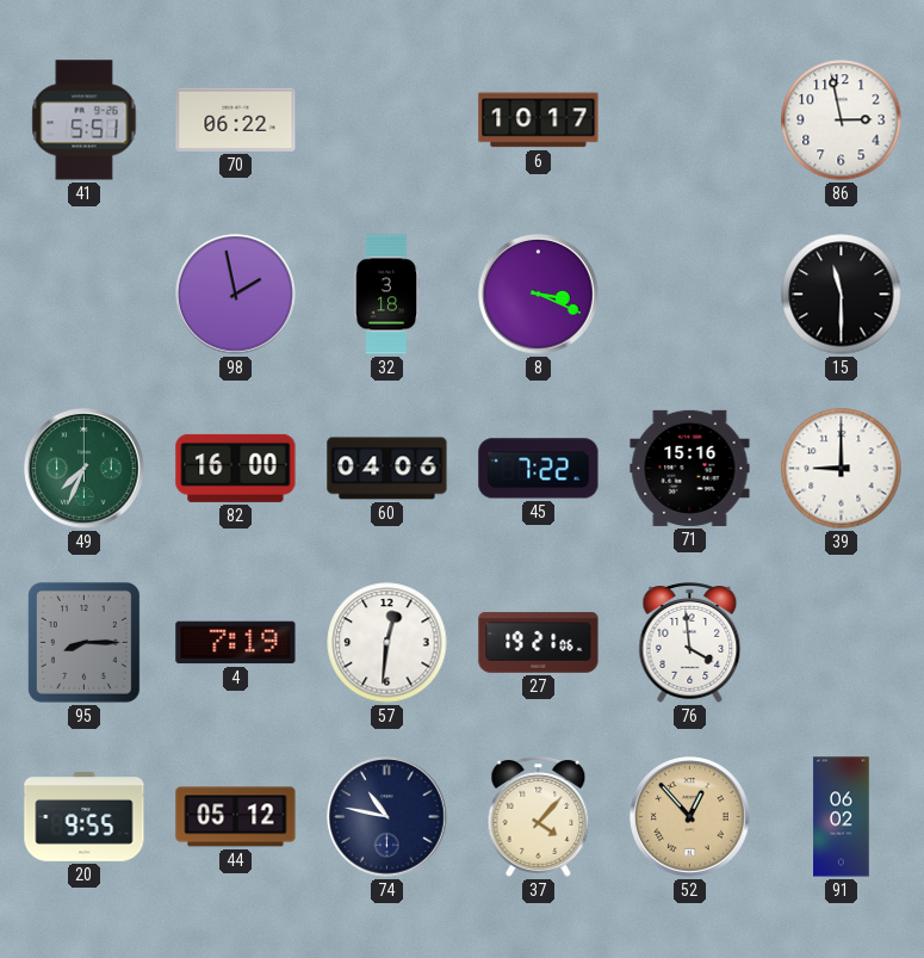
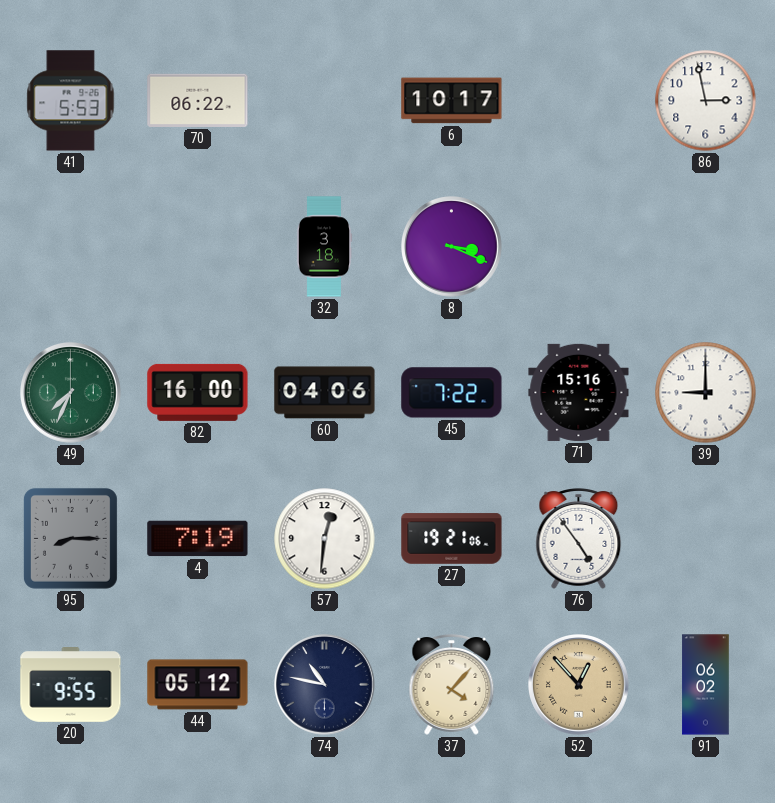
41: 5:51 -> 5:53
98: 1:58 -> none
15: 11:30 -> none
76: 3:59 -> 4:54
